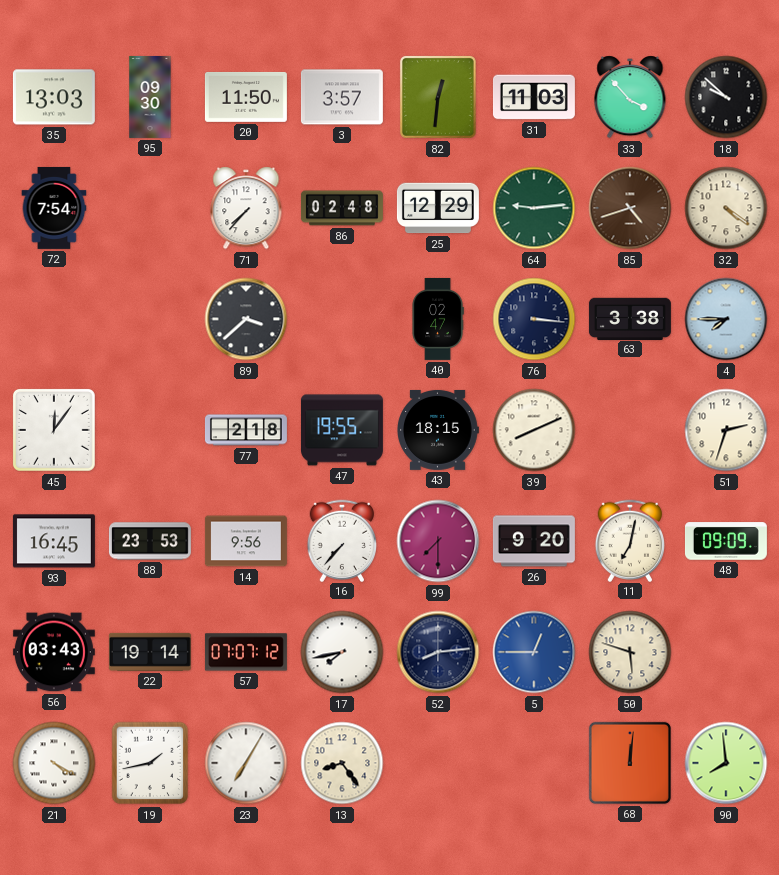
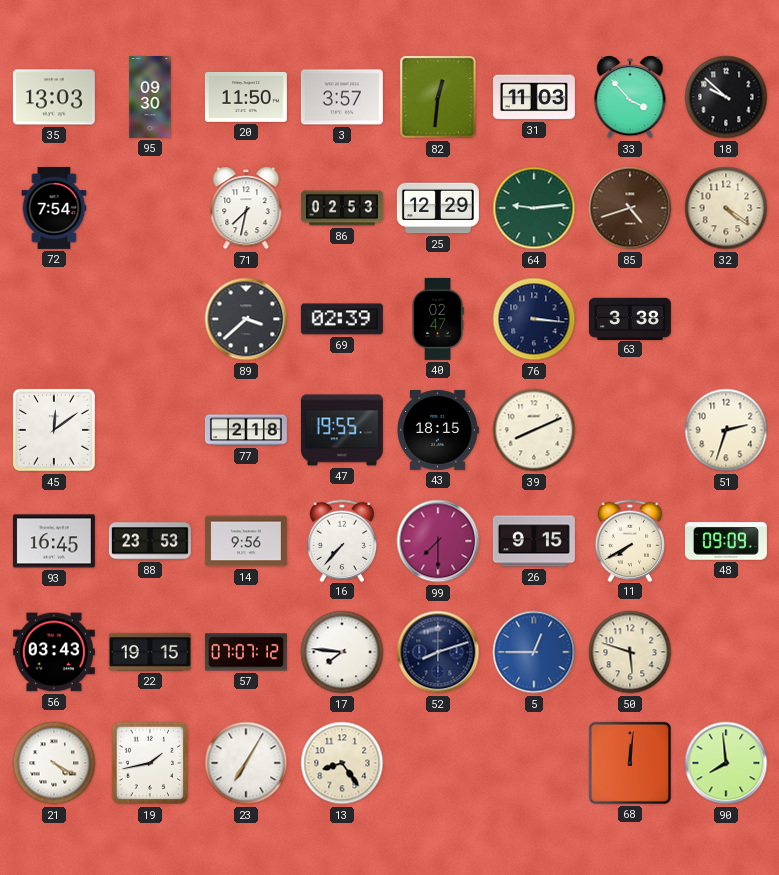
71: 7:37 -> 7:32
86: 02:48 -> 02:53
69: none -> 02:39
4: 7:45 -> none
45: 12:06 -> 12:09
26: 9:20 -> 9:15
11: 7:02 -> 7:40
22: 19:14 -> 19:15
17: 7:43 -> 7:46
52: 8:14 -> 8:12
